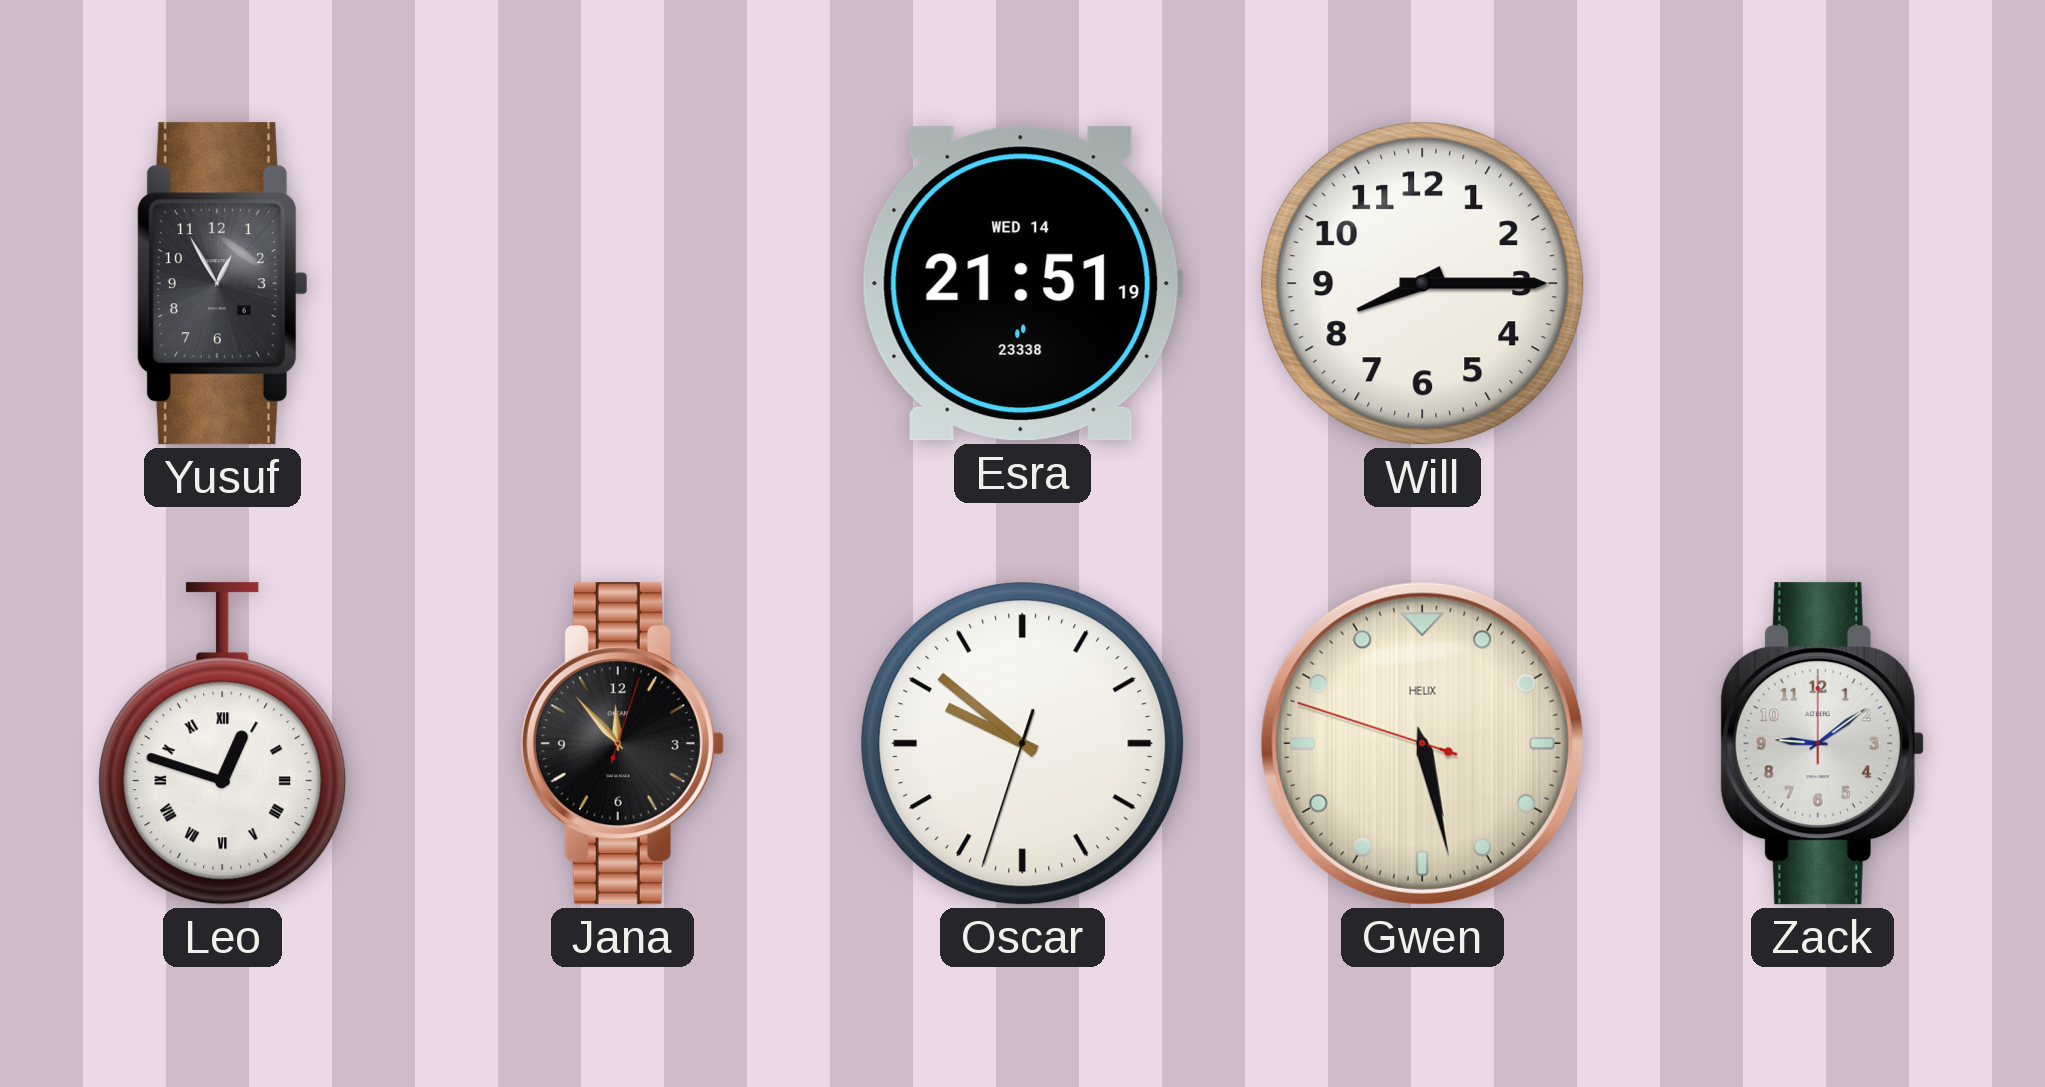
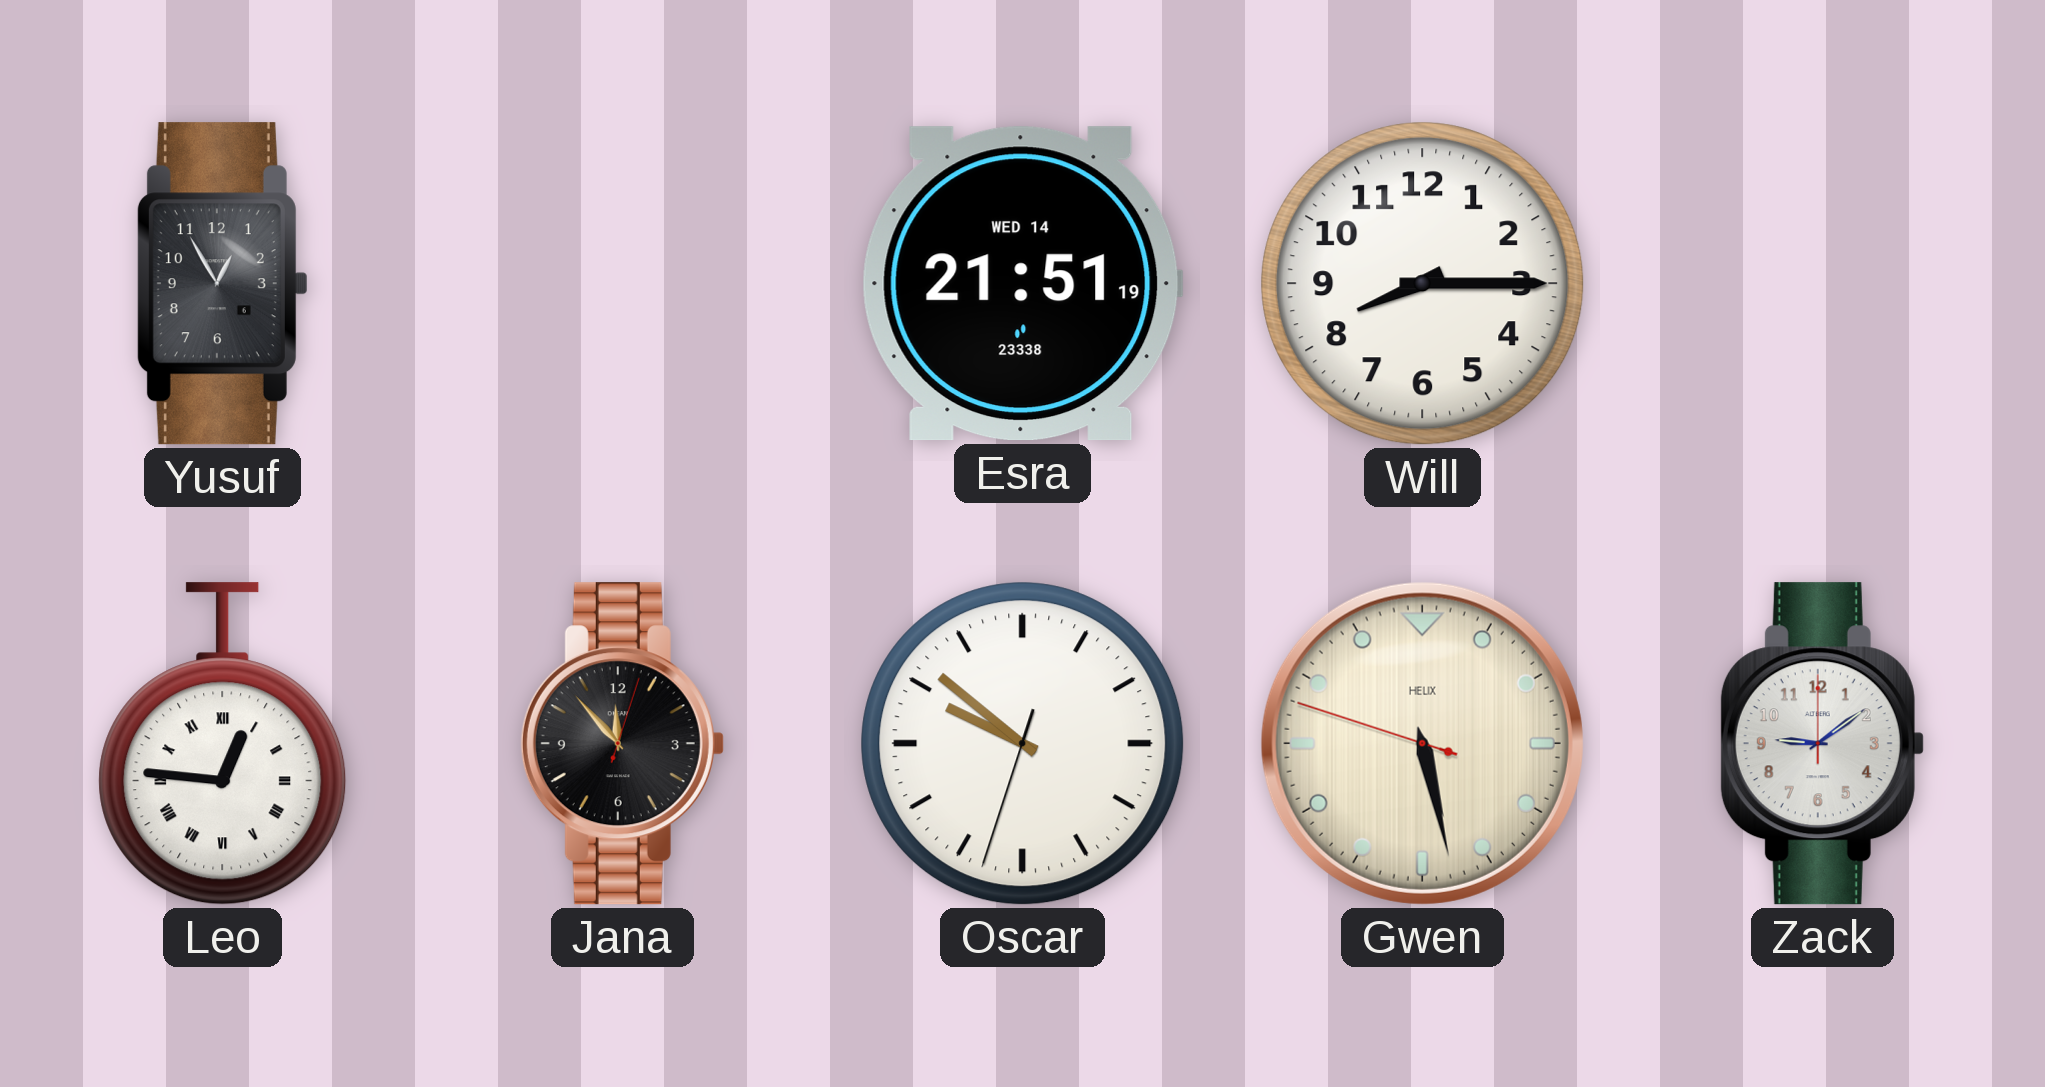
Leo: 12:48 -> 12:46
